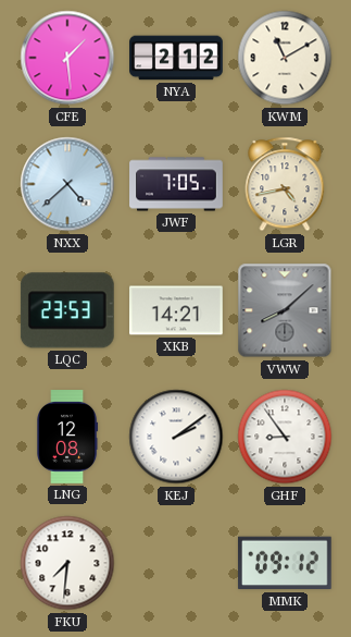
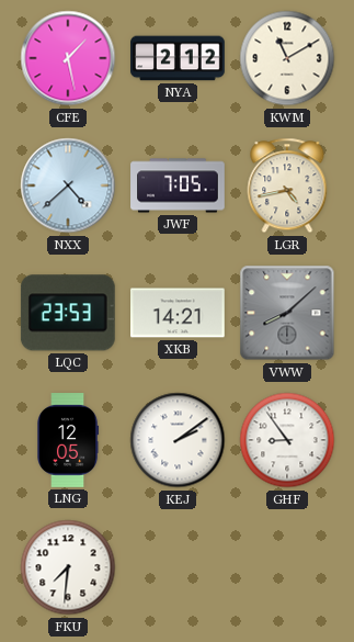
CFE: 1:29 -> 1:28
LNG: 12:08 -> 12:05
MMK: 09:12 -> none
